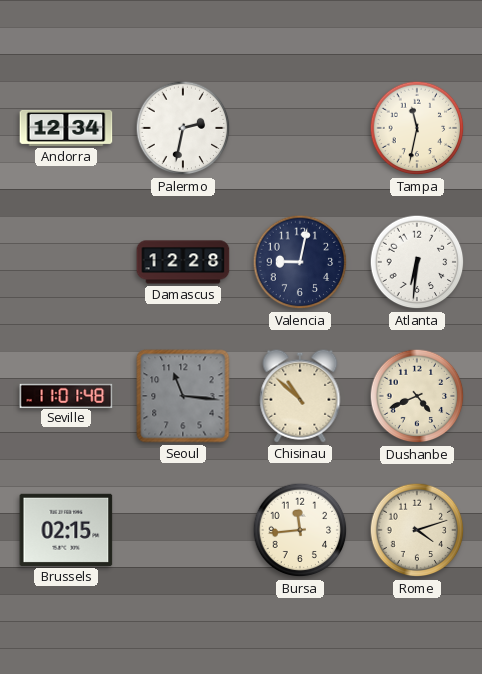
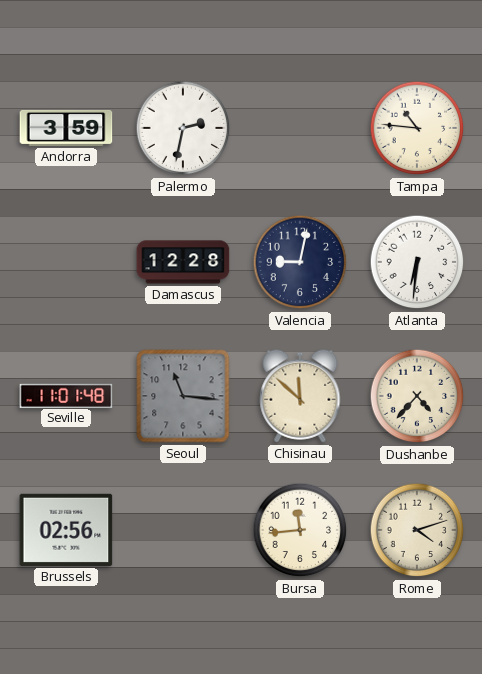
Andorra: 12:34 -> 3:59
Tampa: 11:32 -> 10:46
Chisinau: 10:52 -> 11:52
Dushanbe: 4:41 -> 4:37
Brussels: 02:15 -> 02:56
